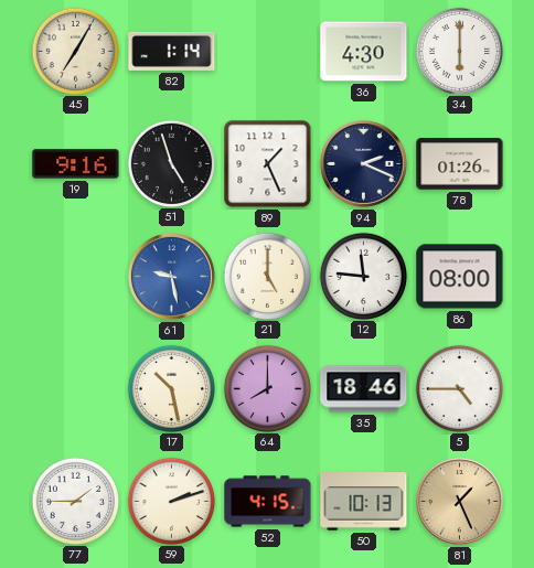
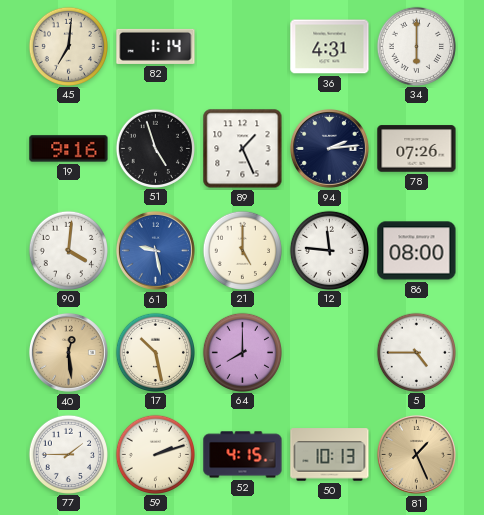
45: 7:05 -> 7:01
36: 4:30 -> 4:31
94: 2:19 -> 2:14
78: 01:26 -> 07:26
90: none -> 4:01
40: none -> 12:29
35: 18:46 -> none
